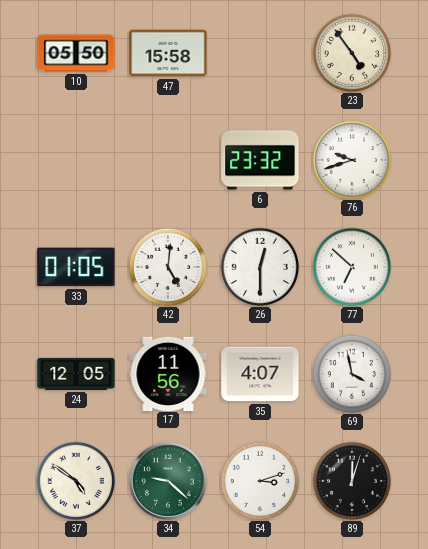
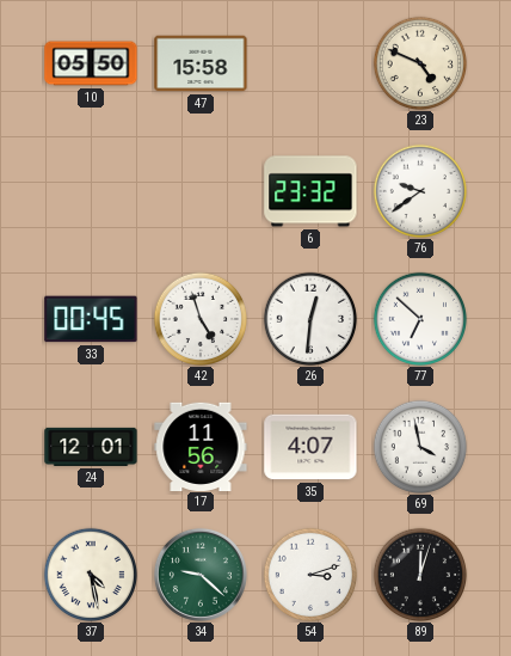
23: 4:54 -> 4:49
76: 9:42 -> 9:39
33: 01:05 -> 00:45
42: 5:01 -> 4:57
26: 12:30 -> 12:31
24: 12:05 -> 12:01
37: 4:51 -> 4:28
